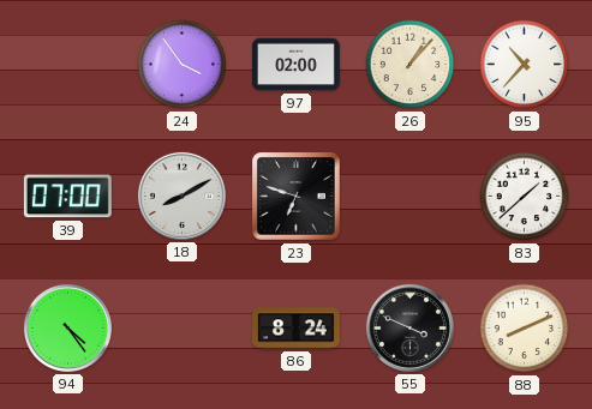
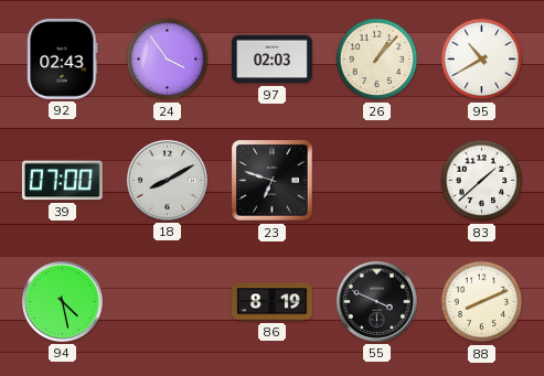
92: none -> 02:43
97: 02:00 -> 02:03
95: 10:37 -> 10:40
94: 4:24 -> 4:28
86: 8:24 -> 8:19
